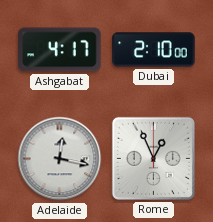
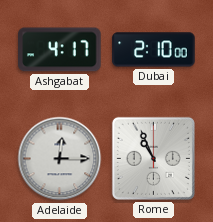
Adelaide: 12:17 -> 12:15
Rome: 12:56 -> 10:56
